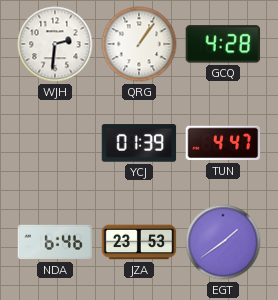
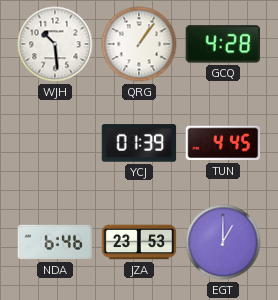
WJH: 2:31 -> 10:29
TUN: 4:47 -> 4:45
EGT: 1:39 -> 1:00
